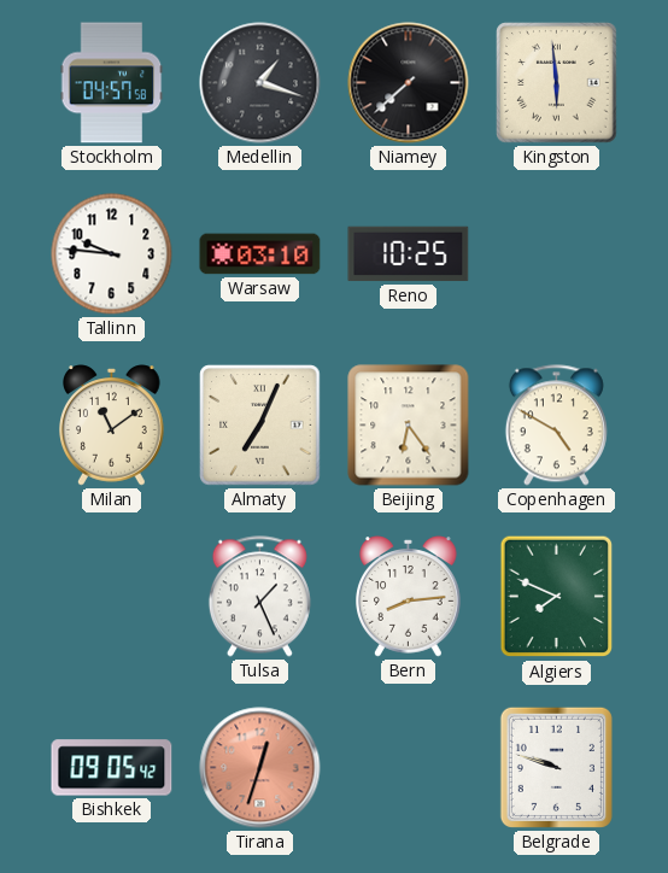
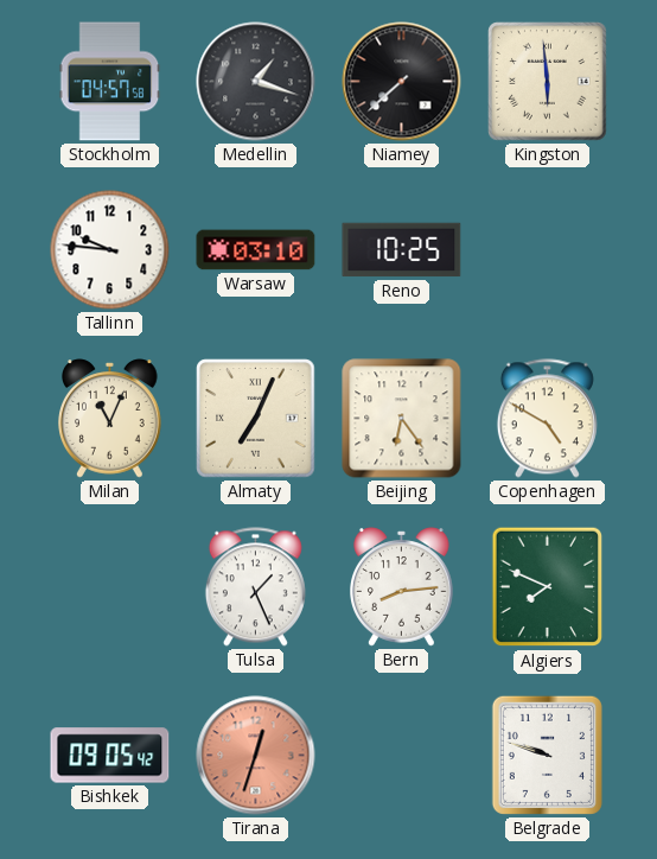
Milan: 11:09 -> 11:04
